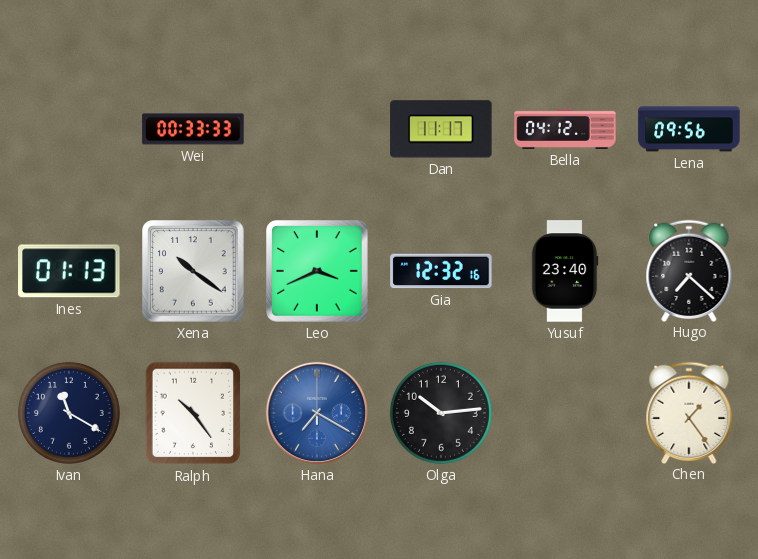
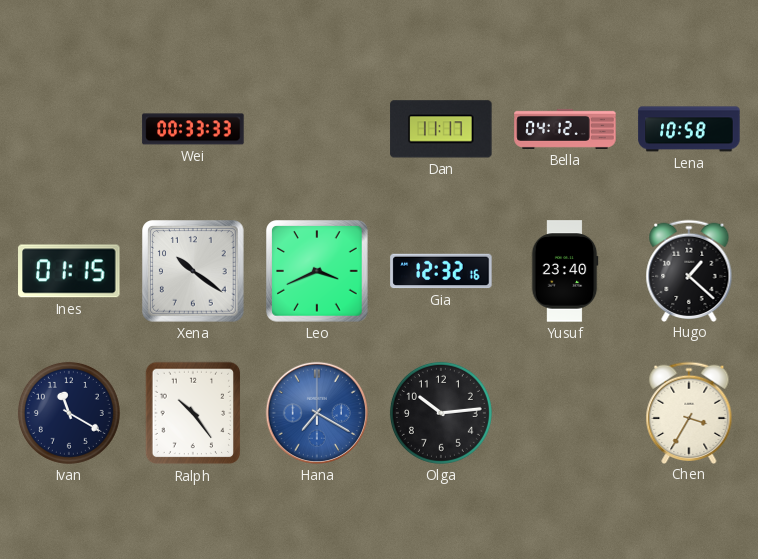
Lena: 09:56 -> 10:58
Ines: 01:13 -> 01:15
Hugo: 7:22 -> 1:22
Chen: 1:24 -> 3:35
